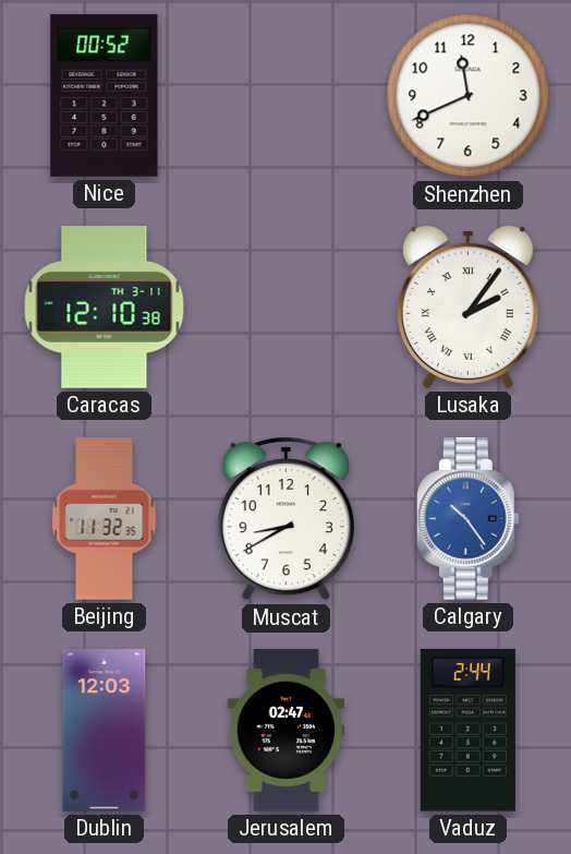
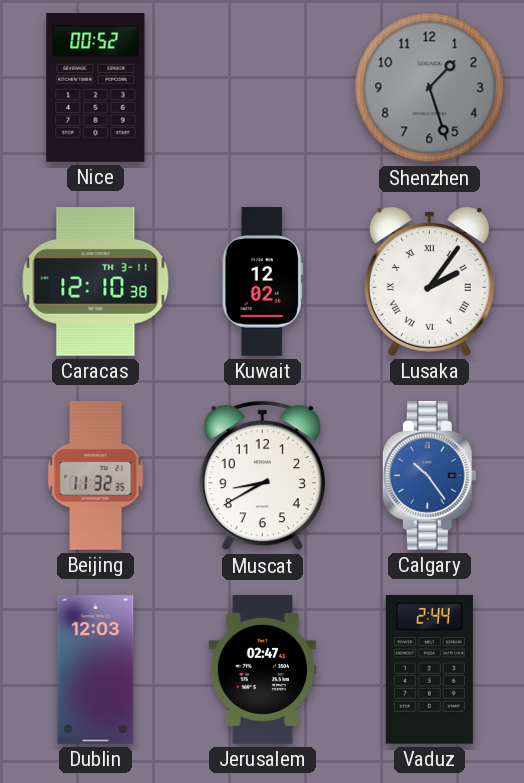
Shenzhen: 11:41 -> 1:27
Shenzhen dial: white -> grey
Kuwait: none -> 12:02
